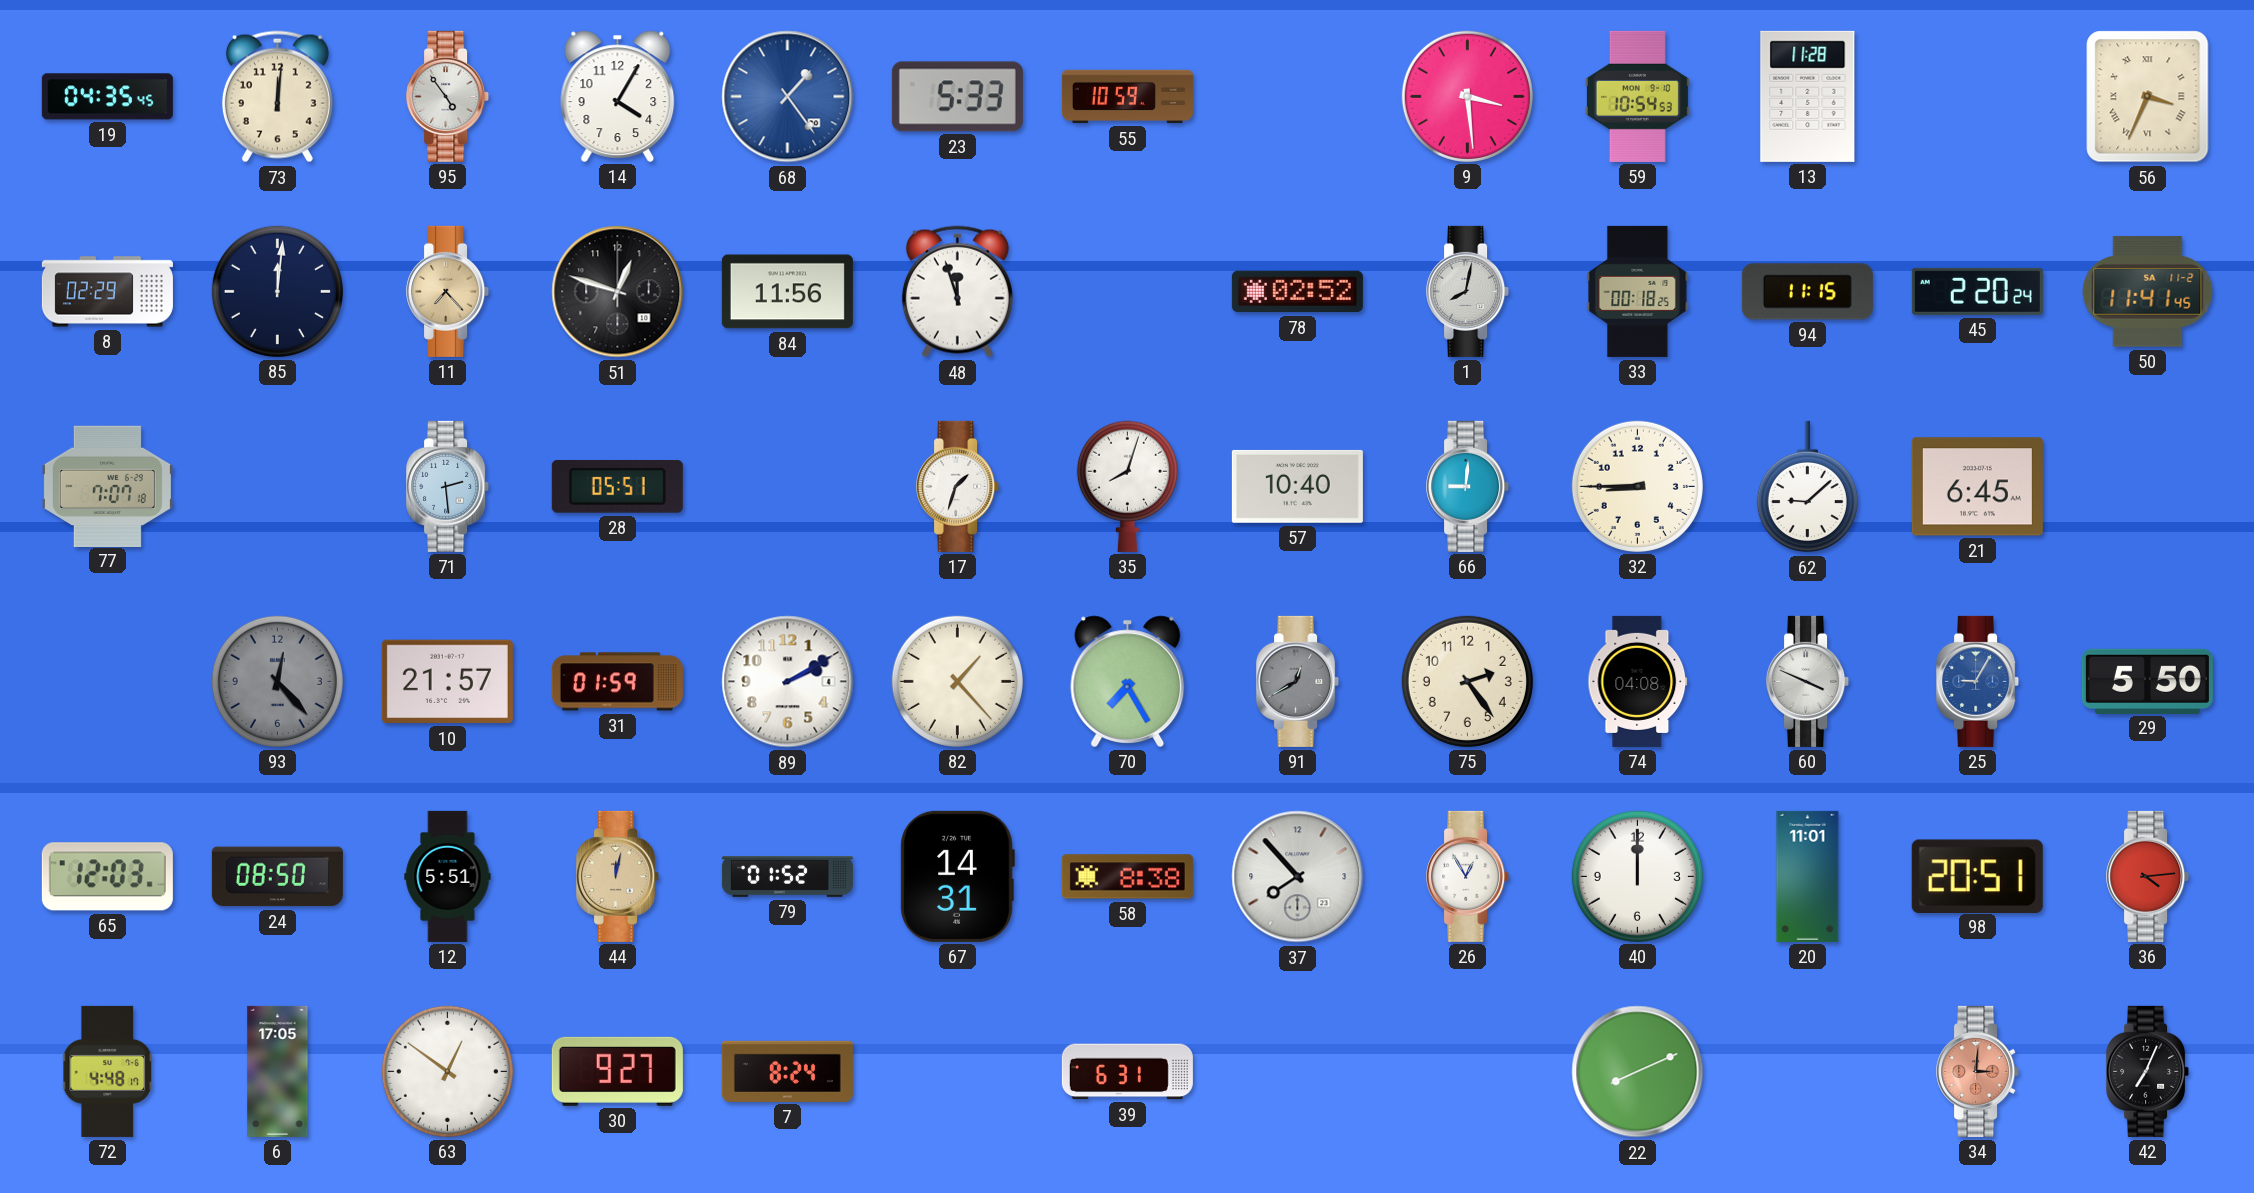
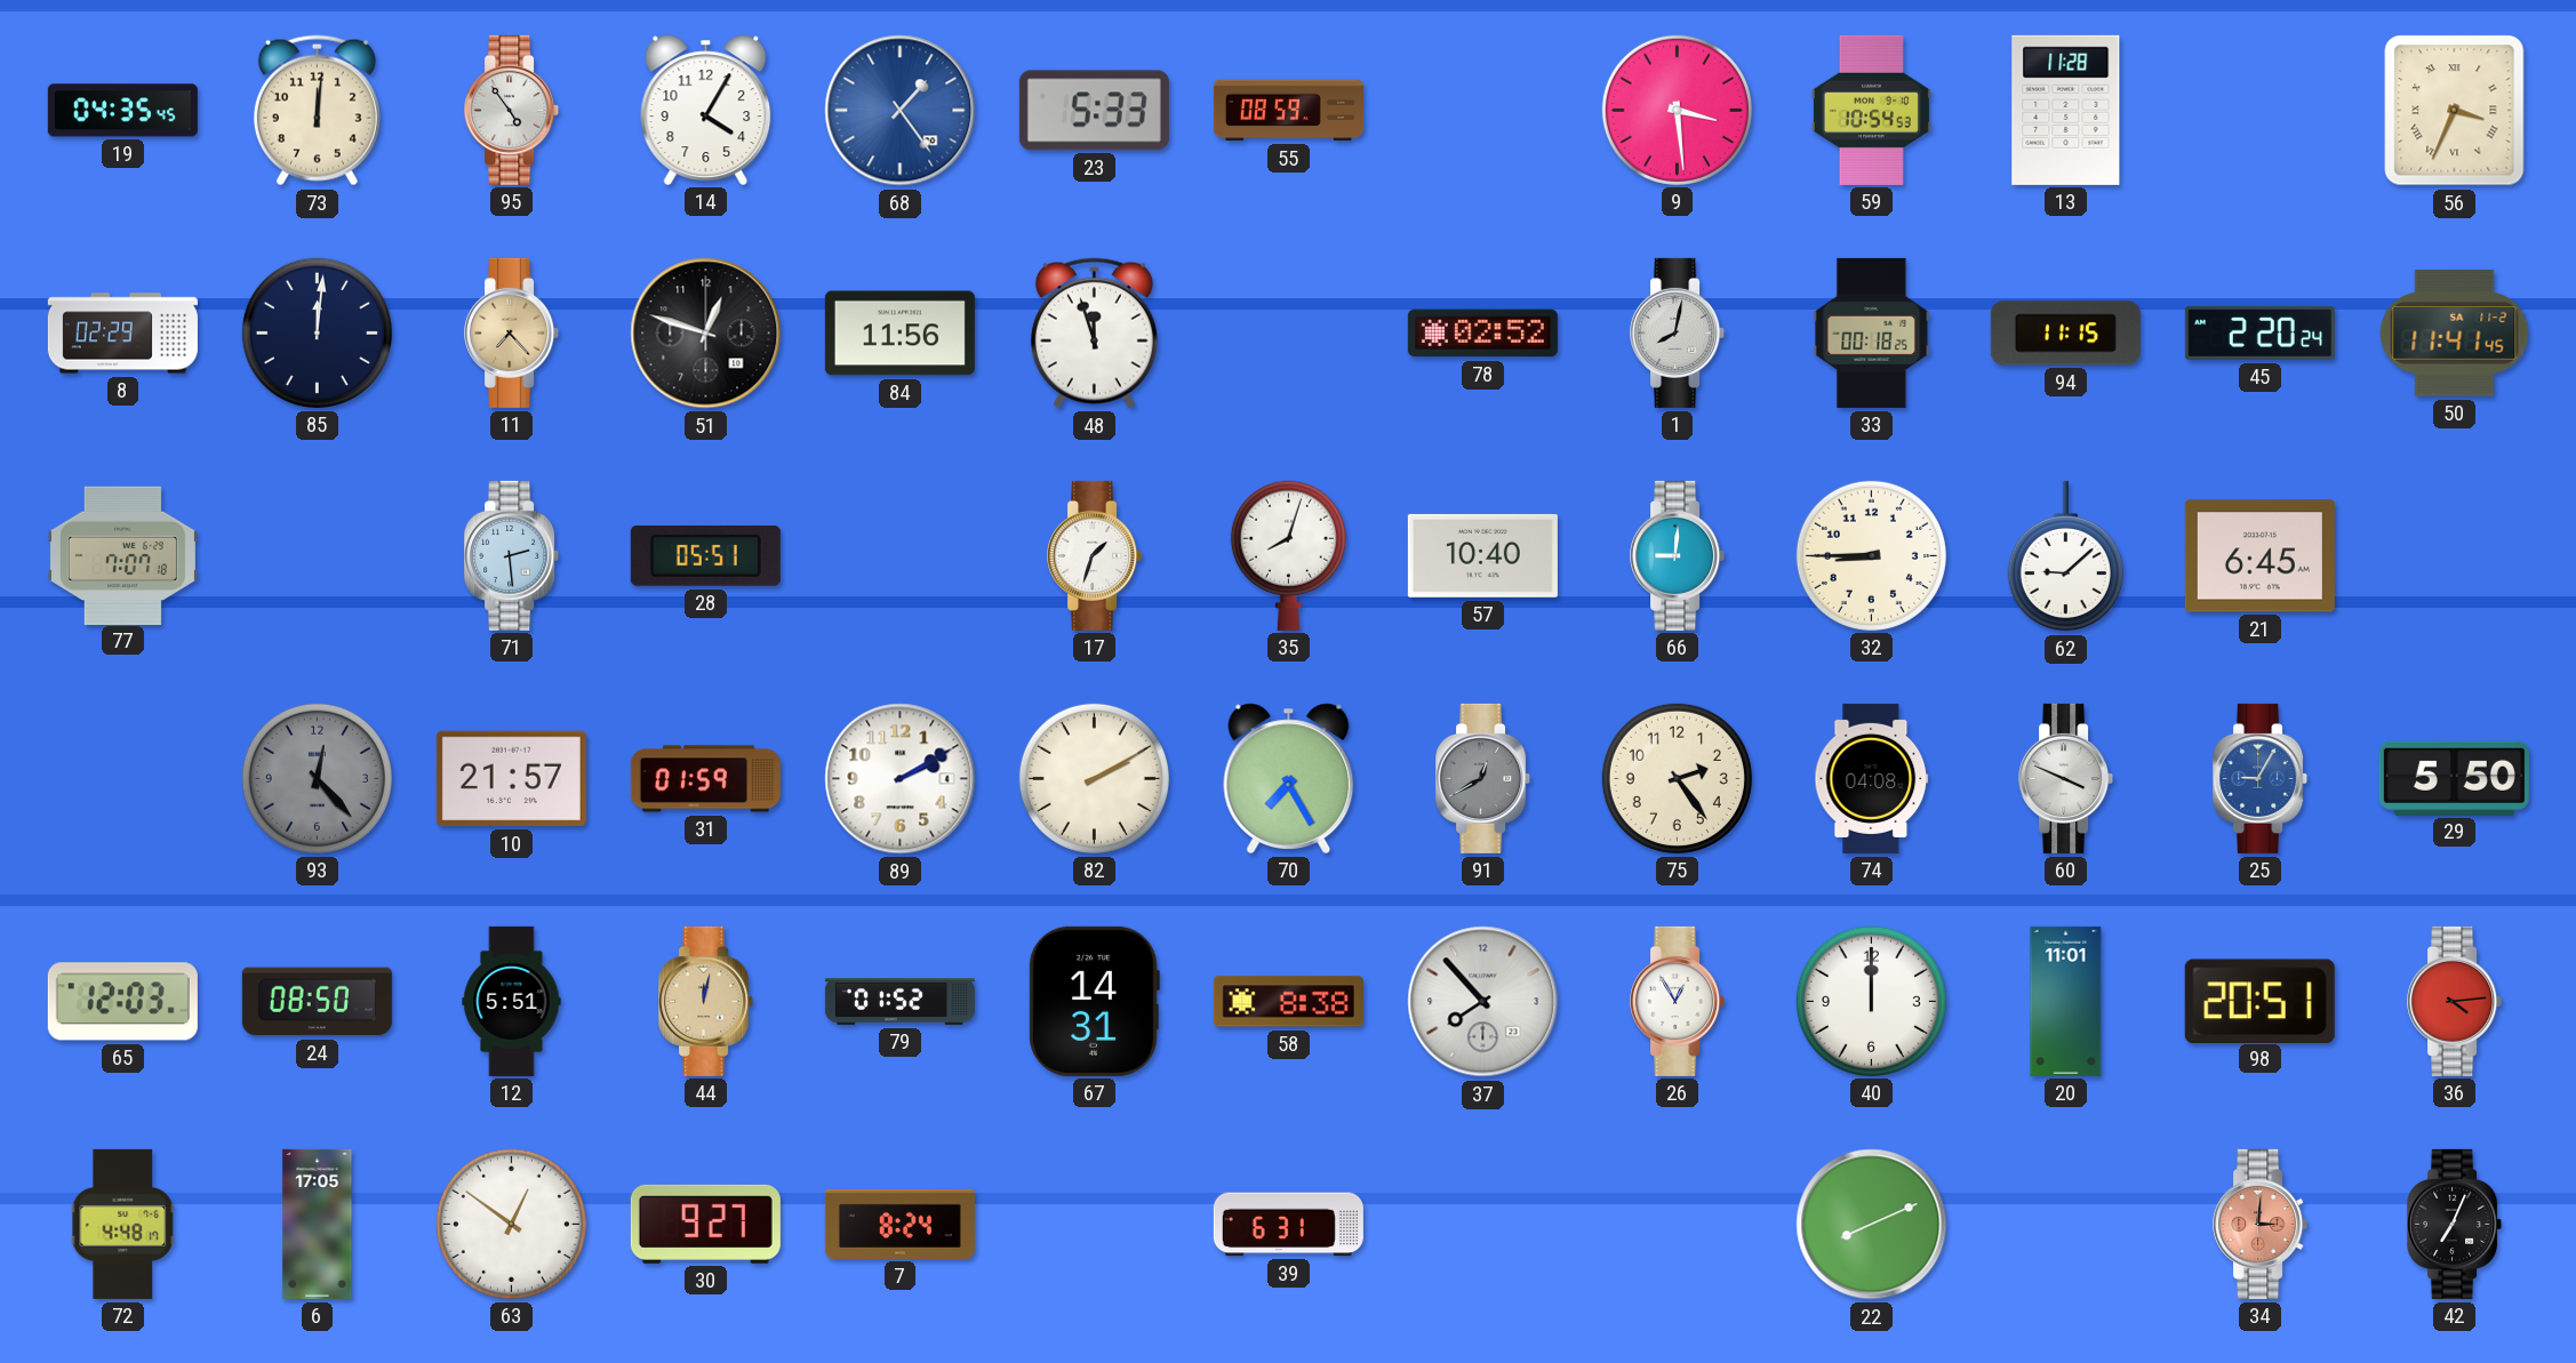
55: 10:59 -> 08:59
82: 1:23 -> 2:10
